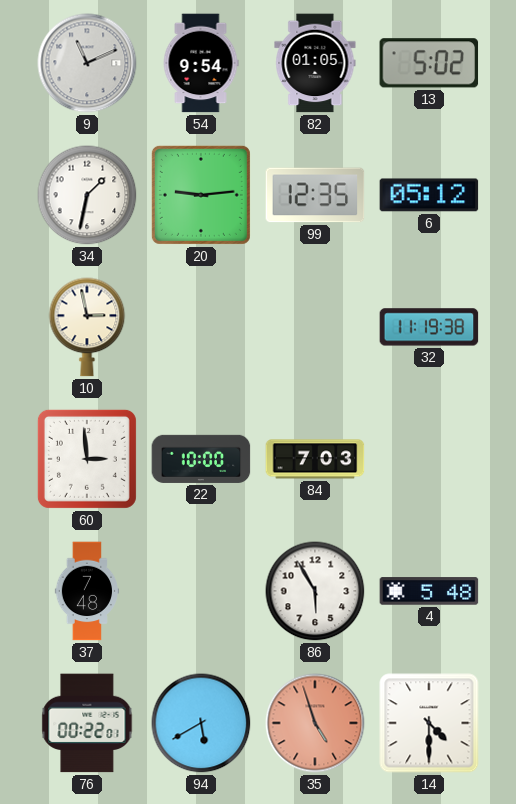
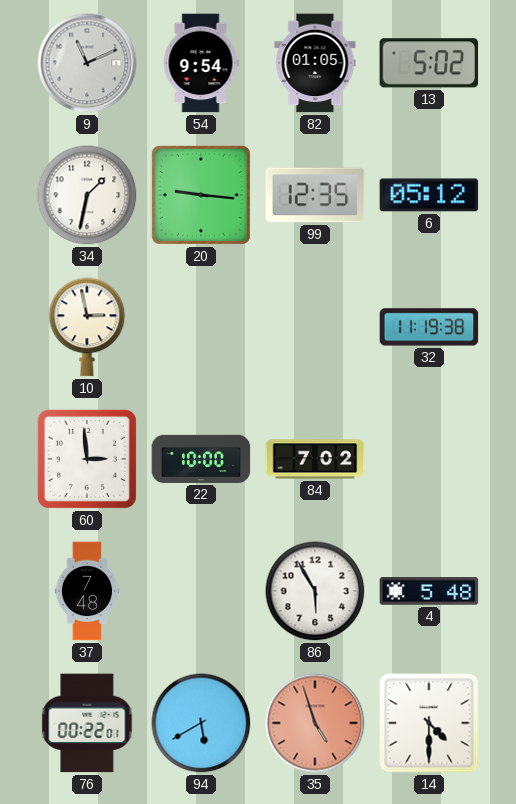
20: 9:14 -> 9:16
84: 7:03 -> 7:02
